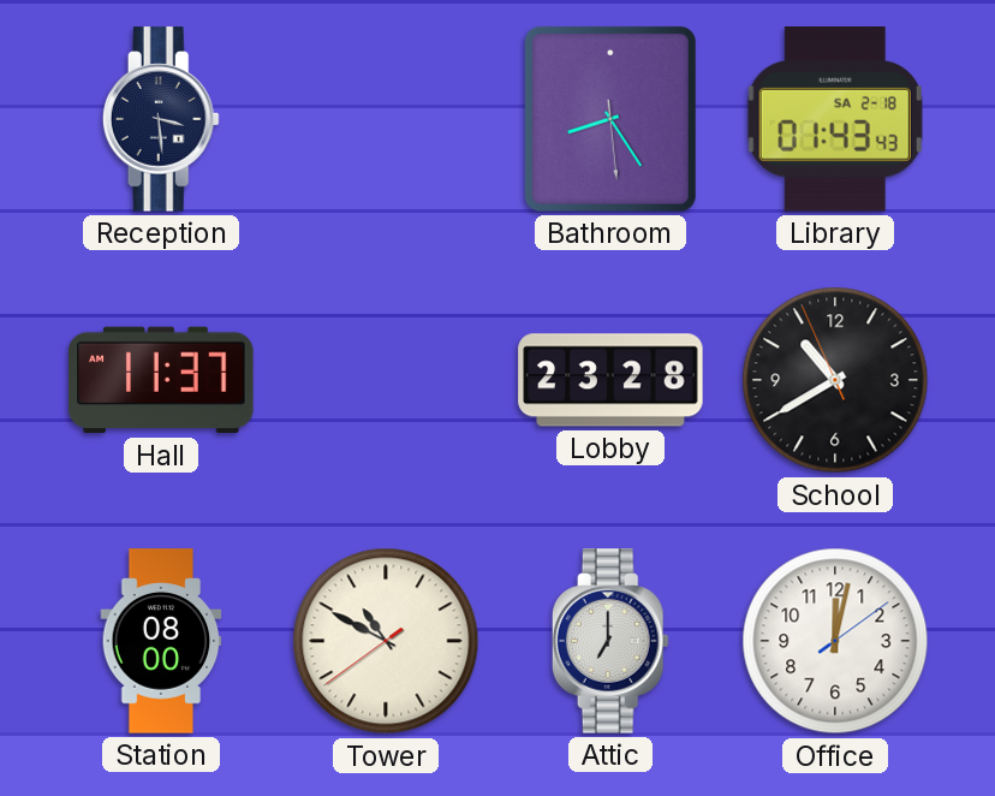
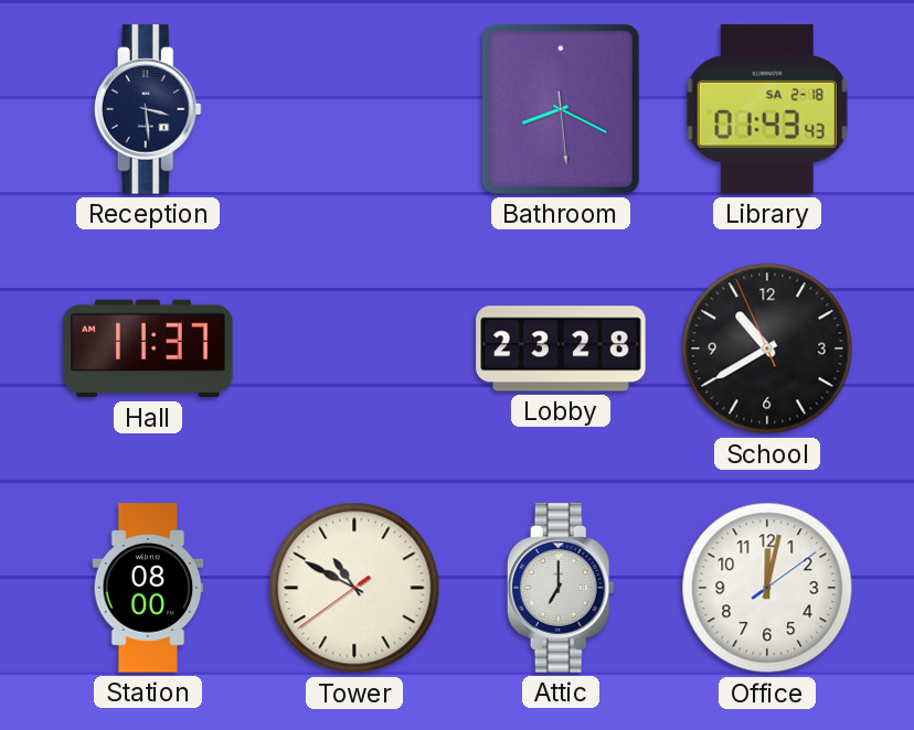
Bathroom: 8:24 -> 8:19
